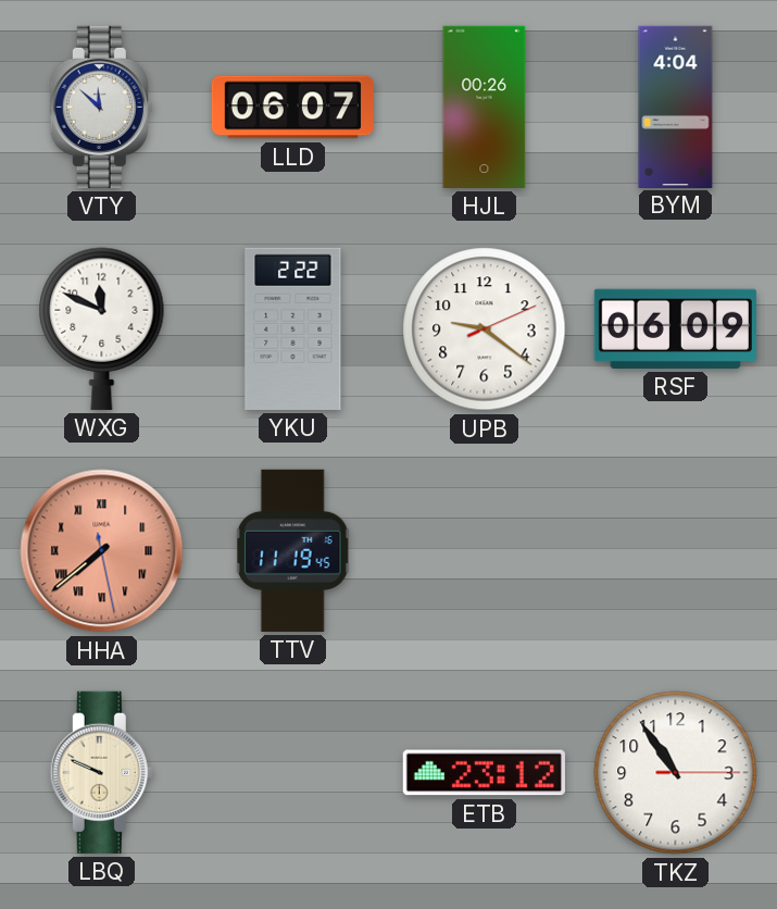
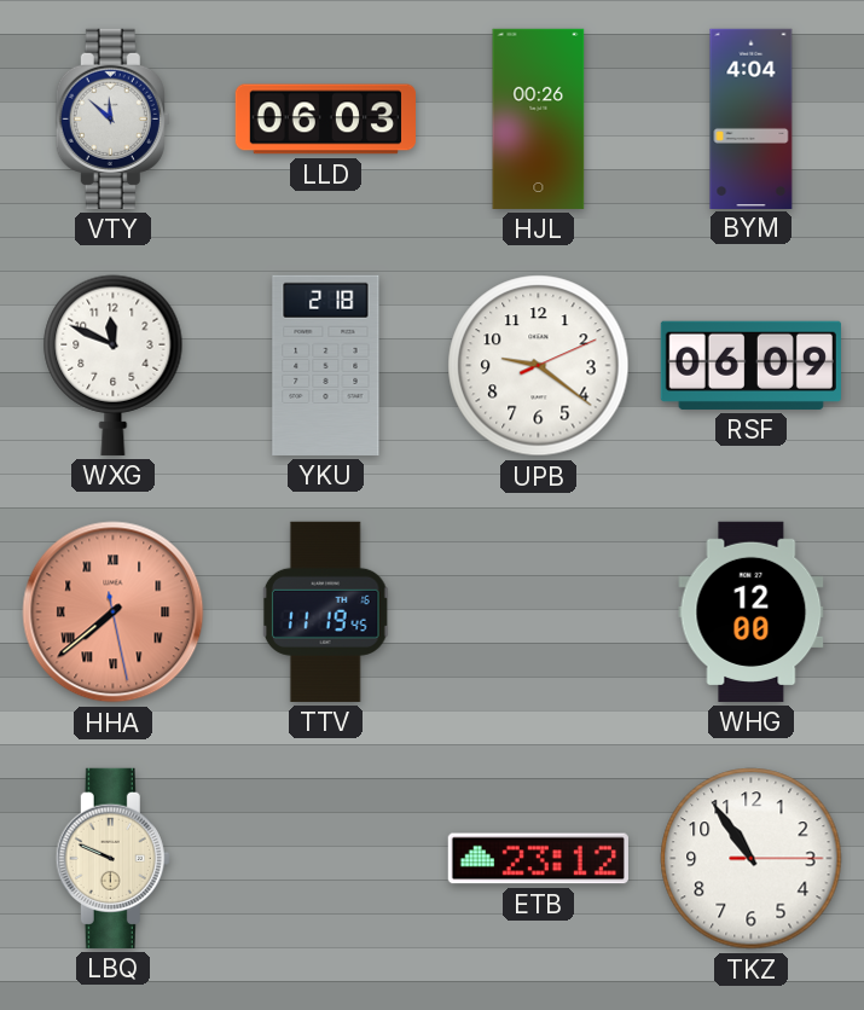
LLD: 06:07 -> 06:03
YKU: 2:22 -> 2:18
WHG: none -> 12:00
